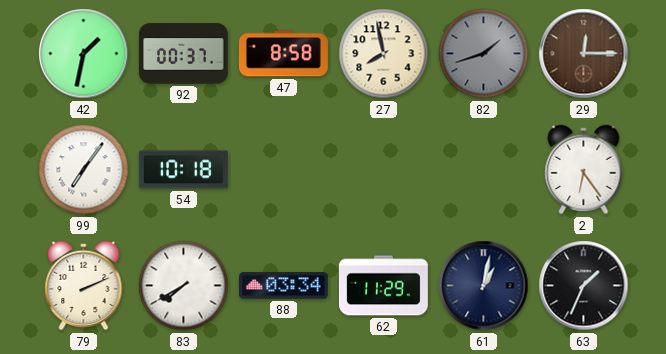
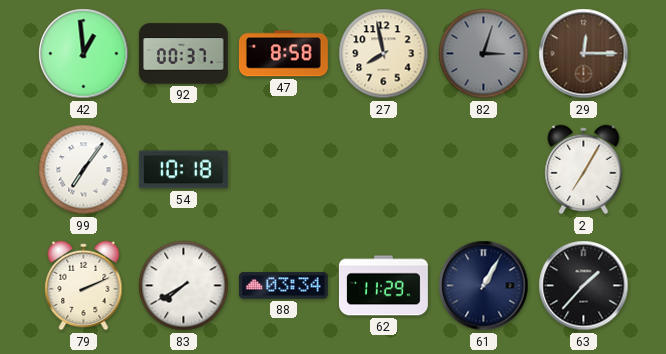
42: 1:32 -> 12:59
82: 1:42 -> 3:03
2: 6:24 -> 7:05
61: 1:02 -> 1:05
63: 1:34 -> 1:37
